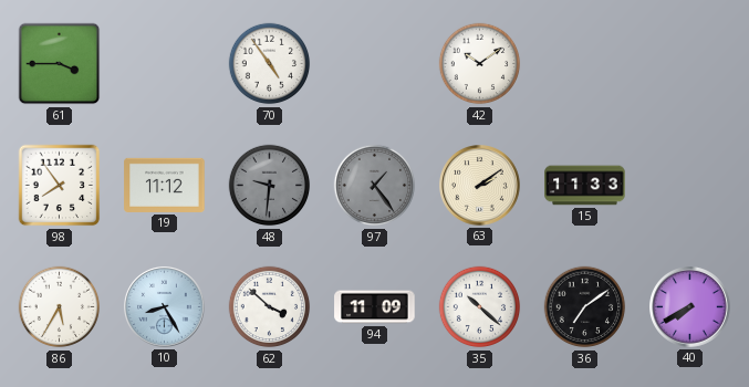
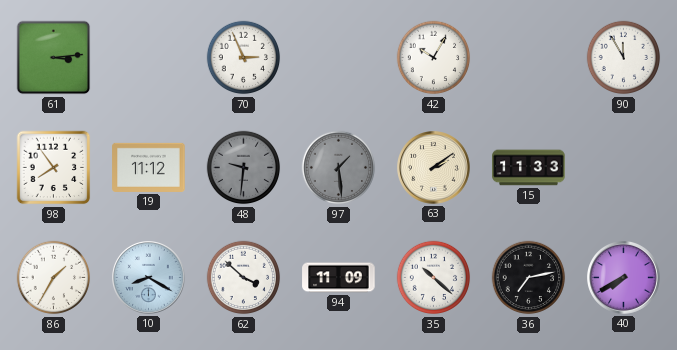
61: 3:45 -> 3:14
70: 4:54 -> 2:56
42: 10:09 -> 10:05
90: none -> 11:55
97: 1:24 -> 1:29
86: 5:35 -> 1:35
10: 8:25 -> 8:20
36: 7:09 -> 7:13
